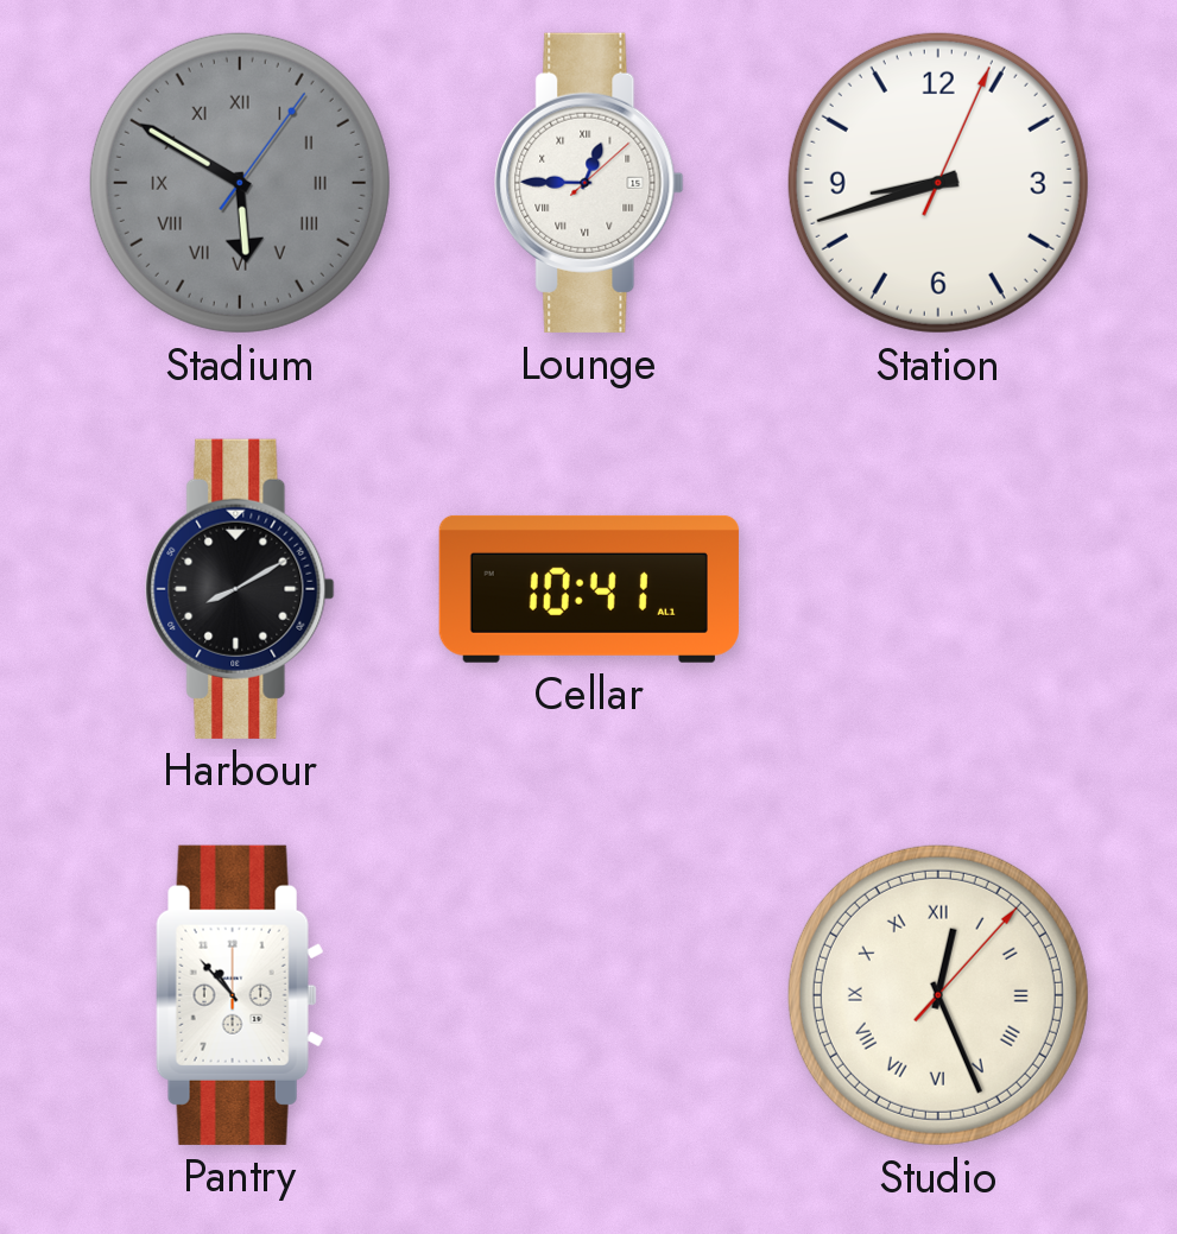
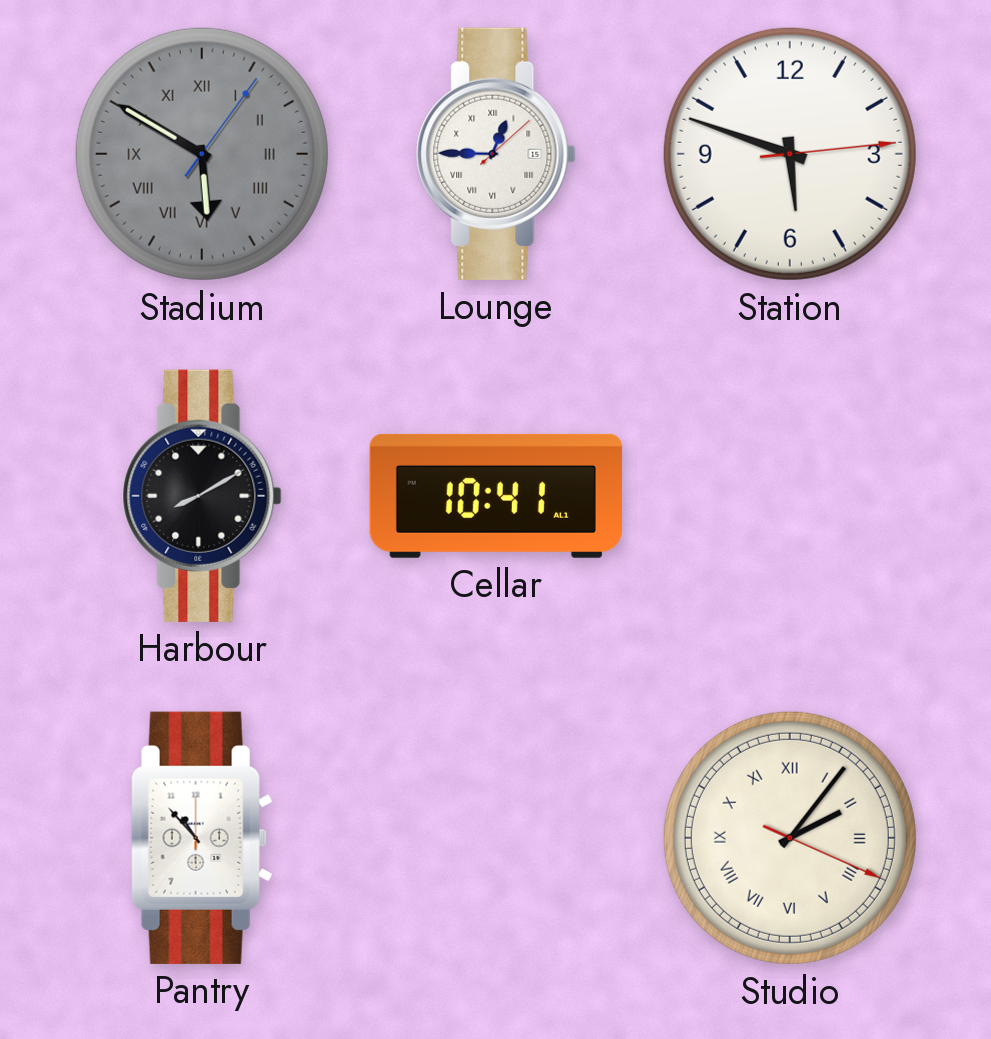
Station: 8:42 -> 5:48
Studio: 12:26 -> 2:06
